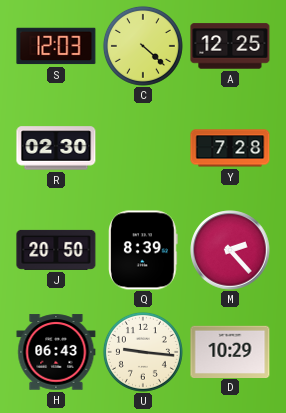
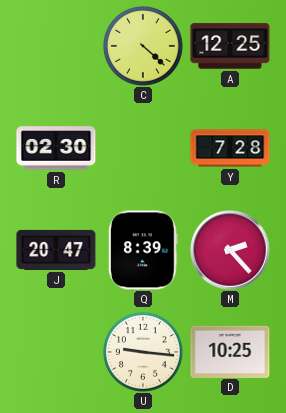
S: 12:03 -> none
J: 20:50 -> 20:47
H: 06:43 -> none
D: 10:29 -> 10:25
